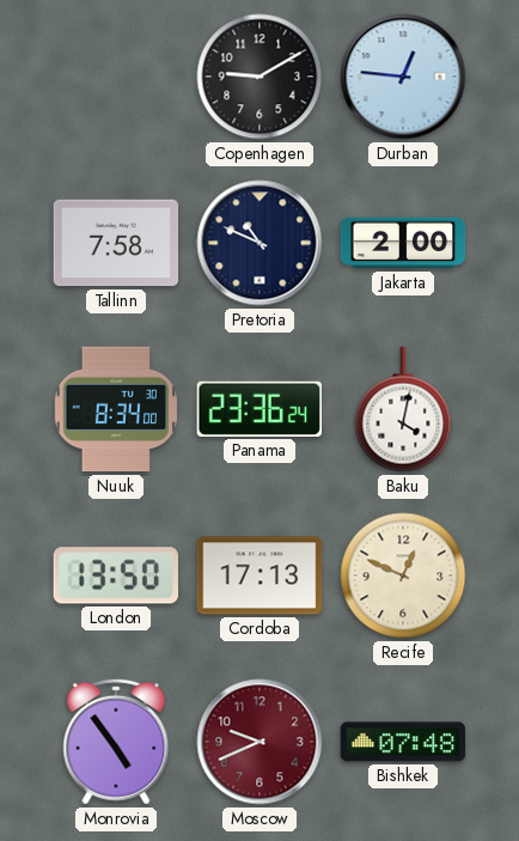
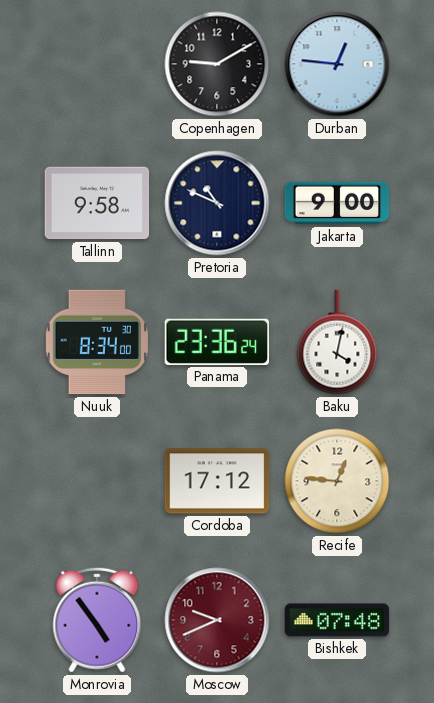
Tallinn: 7:58 -> 9:58
Jakarta: 2:00 -> 9:00
London: 13:50 -> none
Cordoba: 17:13 -> 17:12
Recife: 12:49 -> 12:46
